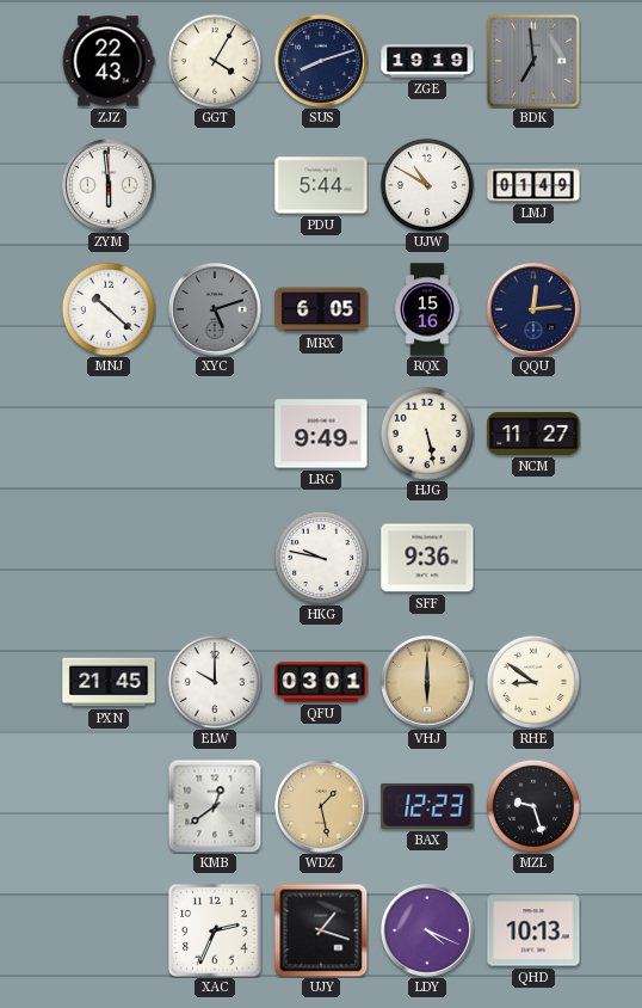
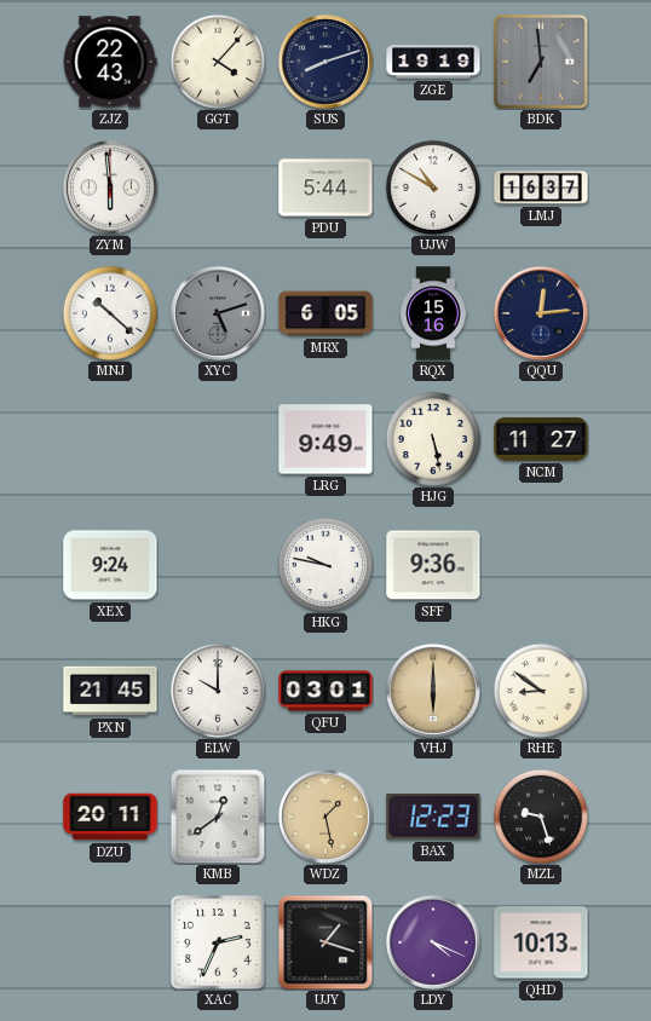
GGT: 4:05 -> 4:07
LMJ: 01:49 -> 16:37
XEX: none -> 9:24
DZU: none -> 20:11
